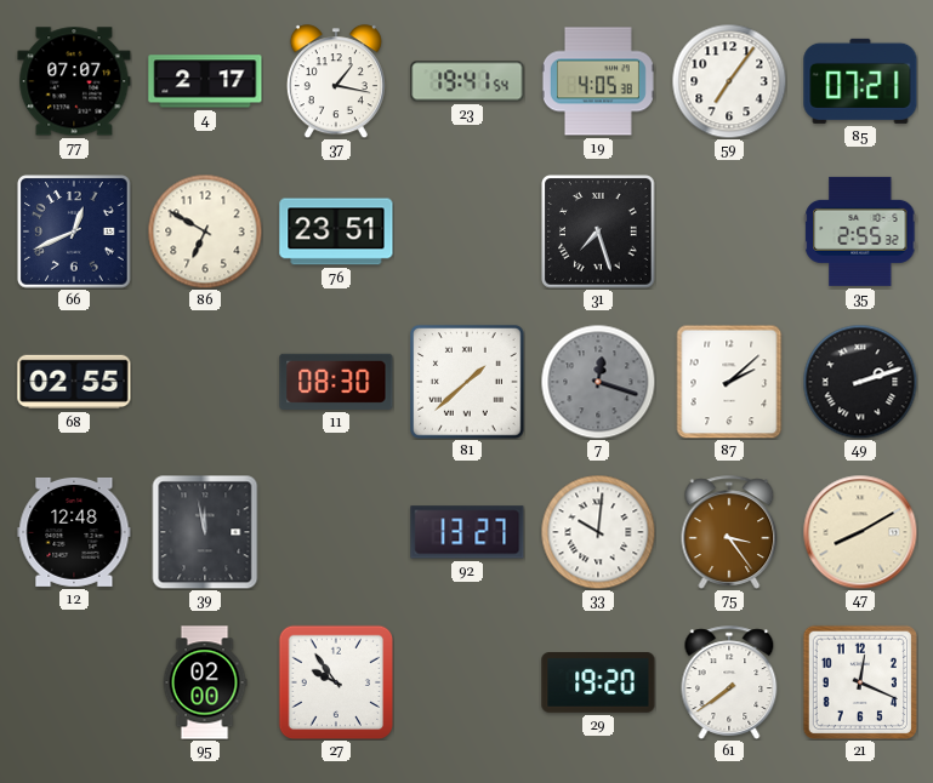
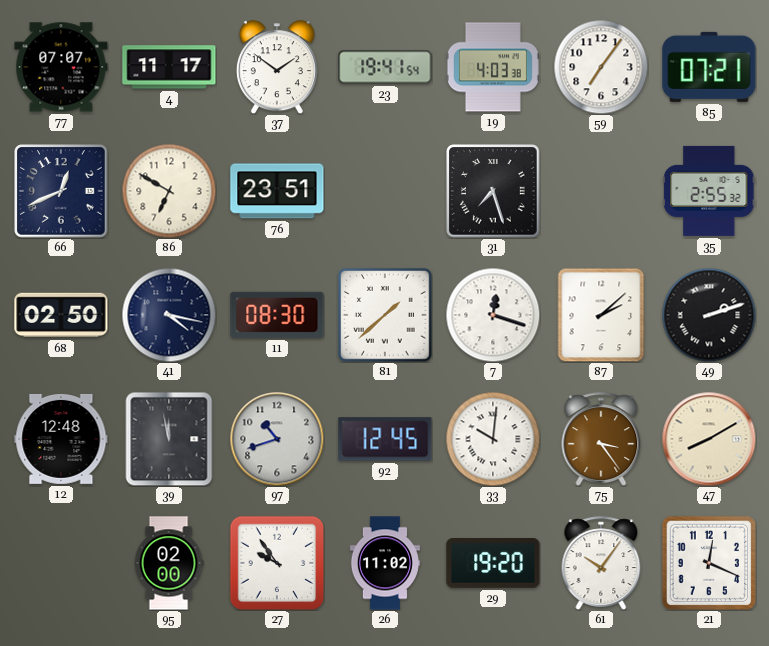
4: 2:17 -> 11:17
37: 1:17 -> 1:51
19: 4:05 -> 4:03
68: 02:55 -> 02:50
41: none -> 4:17
7 dial: grey -> white
97: none -> 10:42
92: 13:27 -> 12:45
26: none -> 11:02
61: 7:39 -> 10:06
